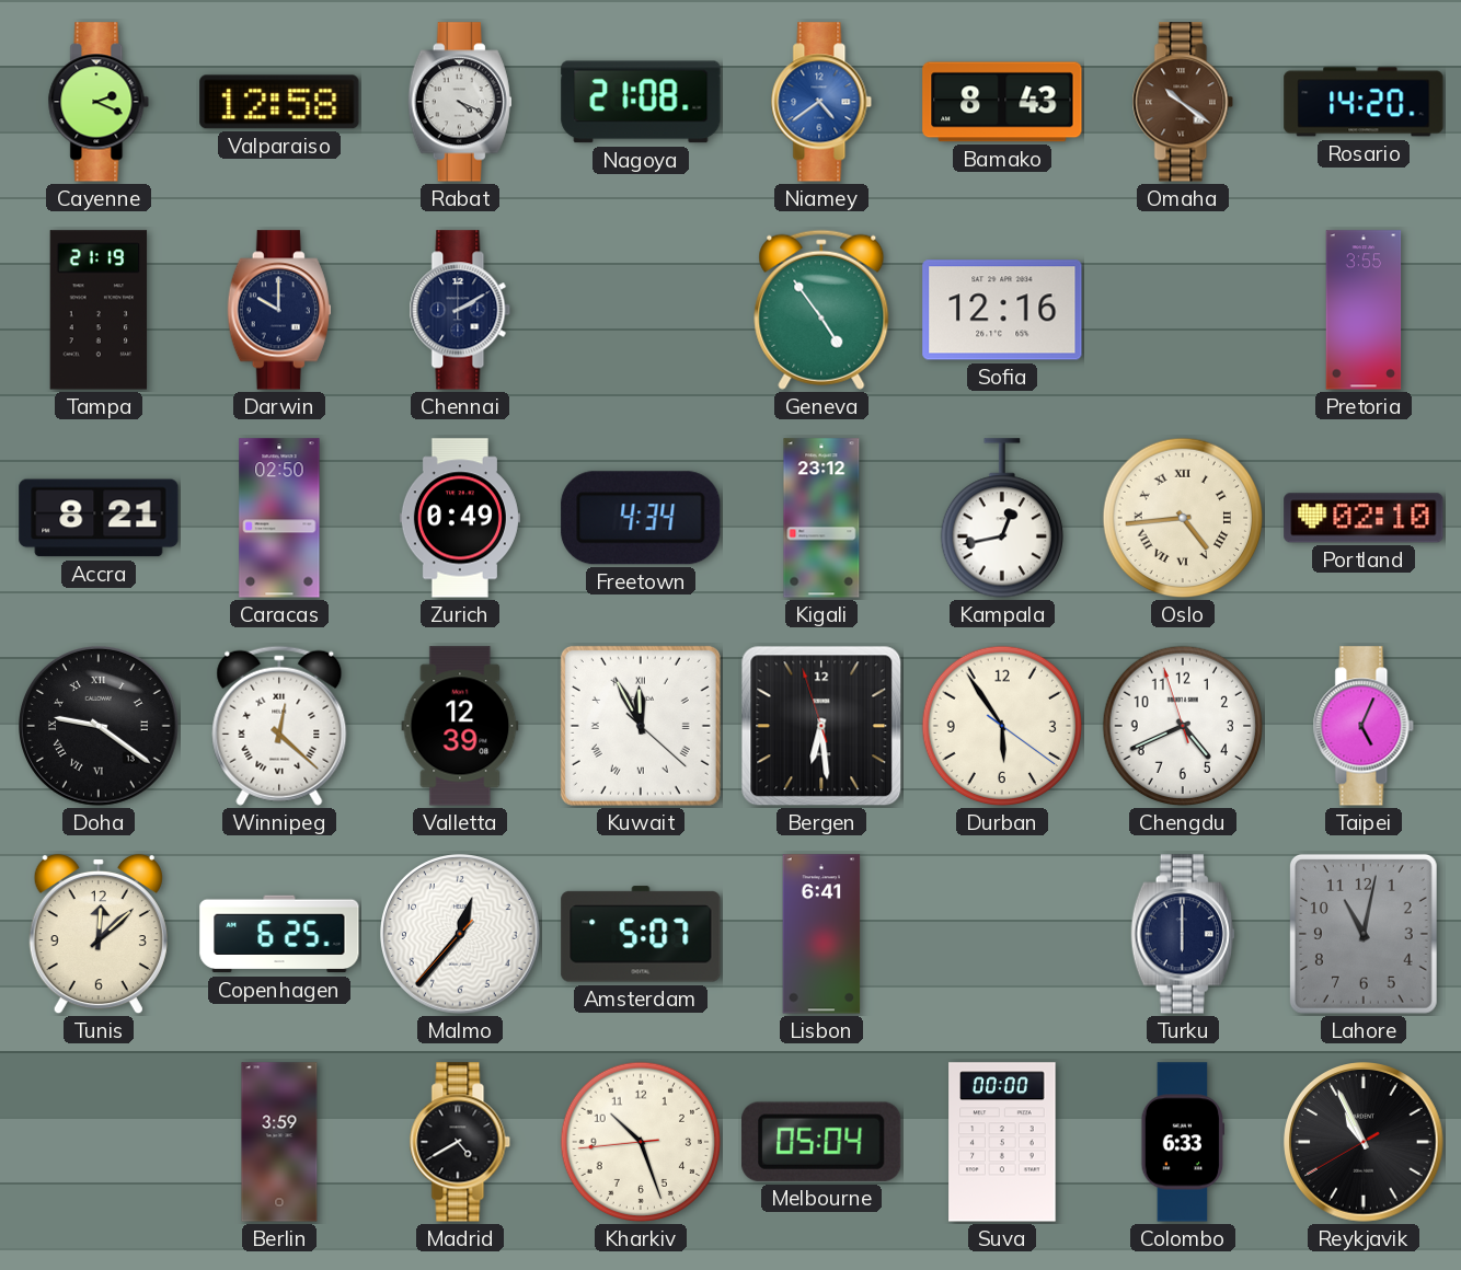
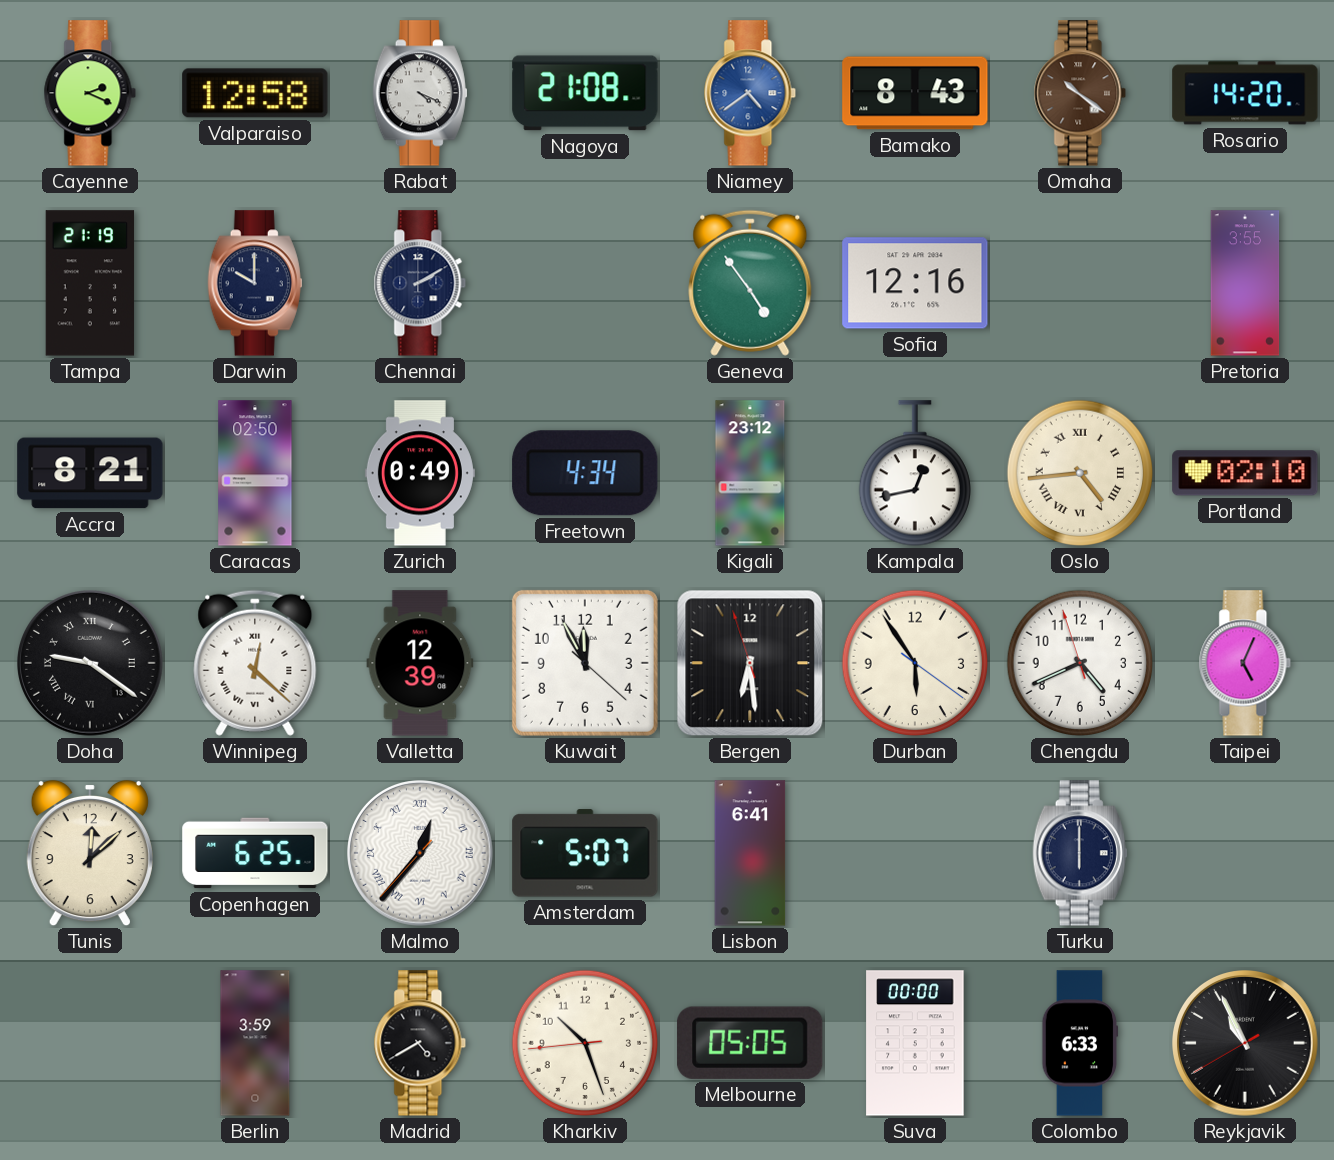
Kuwait numerals: Roman -> Arabic
Malmo numerals: Arabic -> Roman
Lahore: 11:02 -> none
Melbourne: 05:04 -> 05:05
